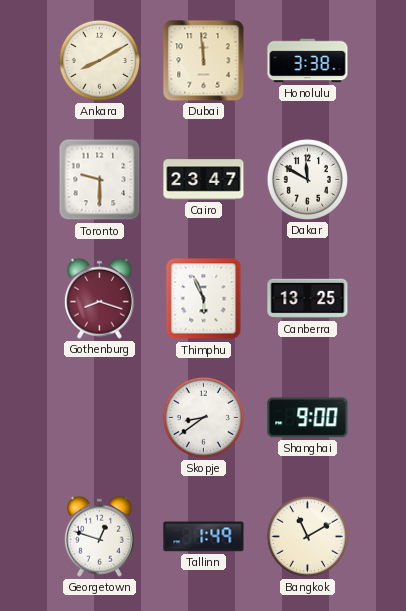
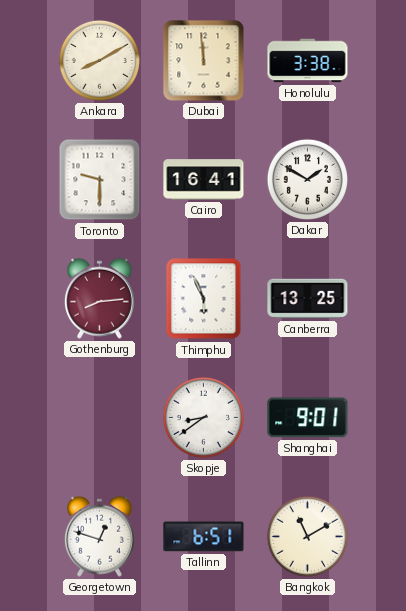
Cairo: 23:47 -> 16:41
Dakar: 11:50 -> 1:50
Gothenburg: 8:18 -> 8:14
Shanghai: 9:00 -> 9:01
Tallinn: 1:49 -> 6:51
